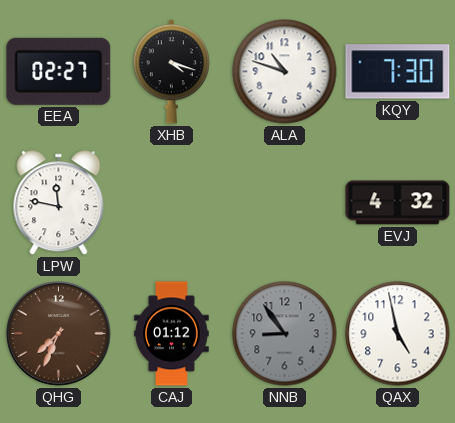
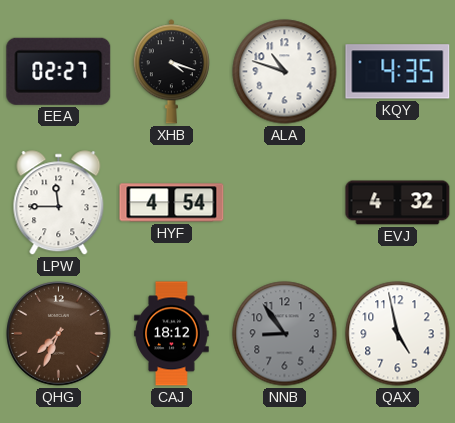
KQY: 7:30 -> 4:35
LPW: 11:47 -> 11:45
HYF: none -> 4:54
CAJ: 01:12 -> 18:12
